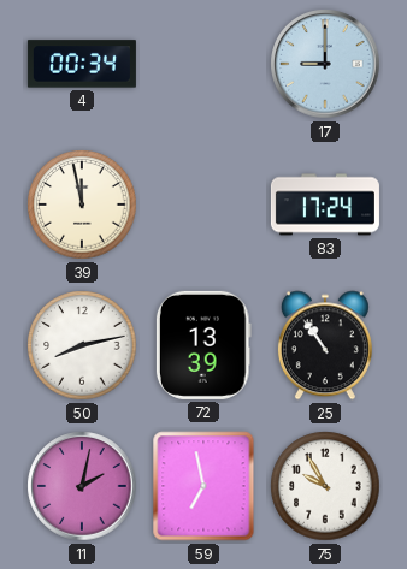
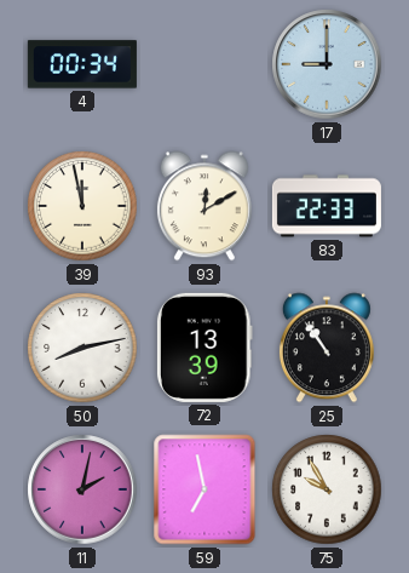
93: none -> 12:10
83: 17:24 -> 22:33
